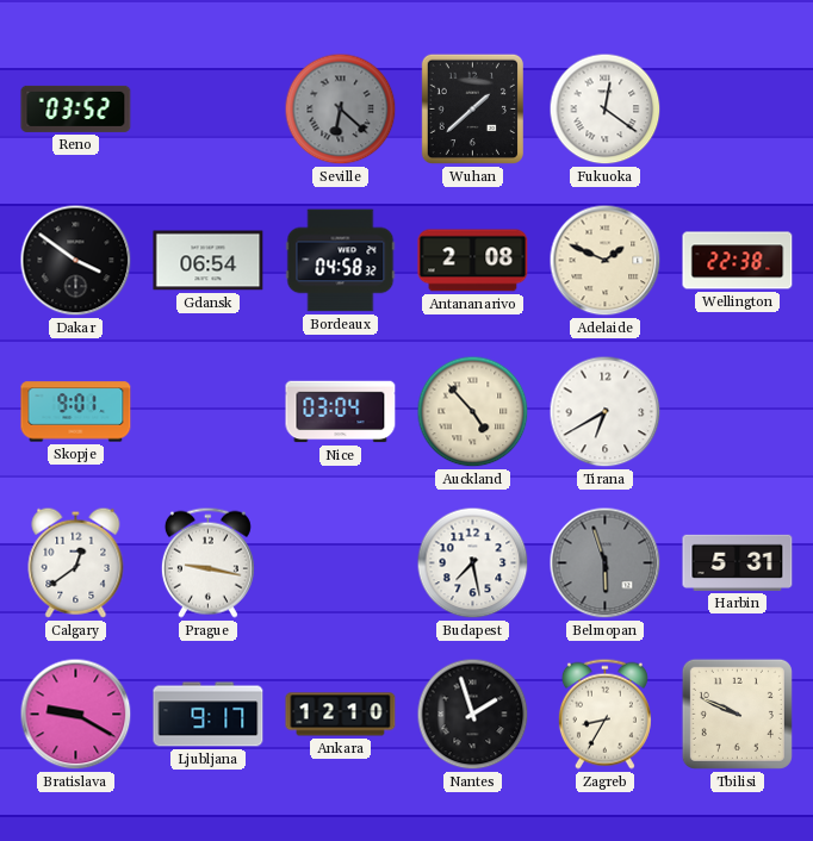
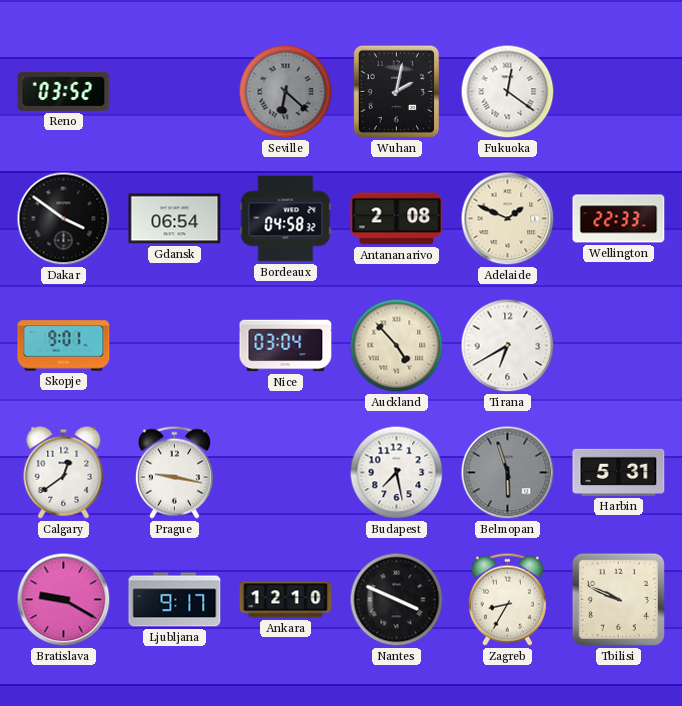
Wuhan: 1:38 -> 2:02
Wellington: 22:38 -> 22:33
Nantes: 1:57 -> 3:49
